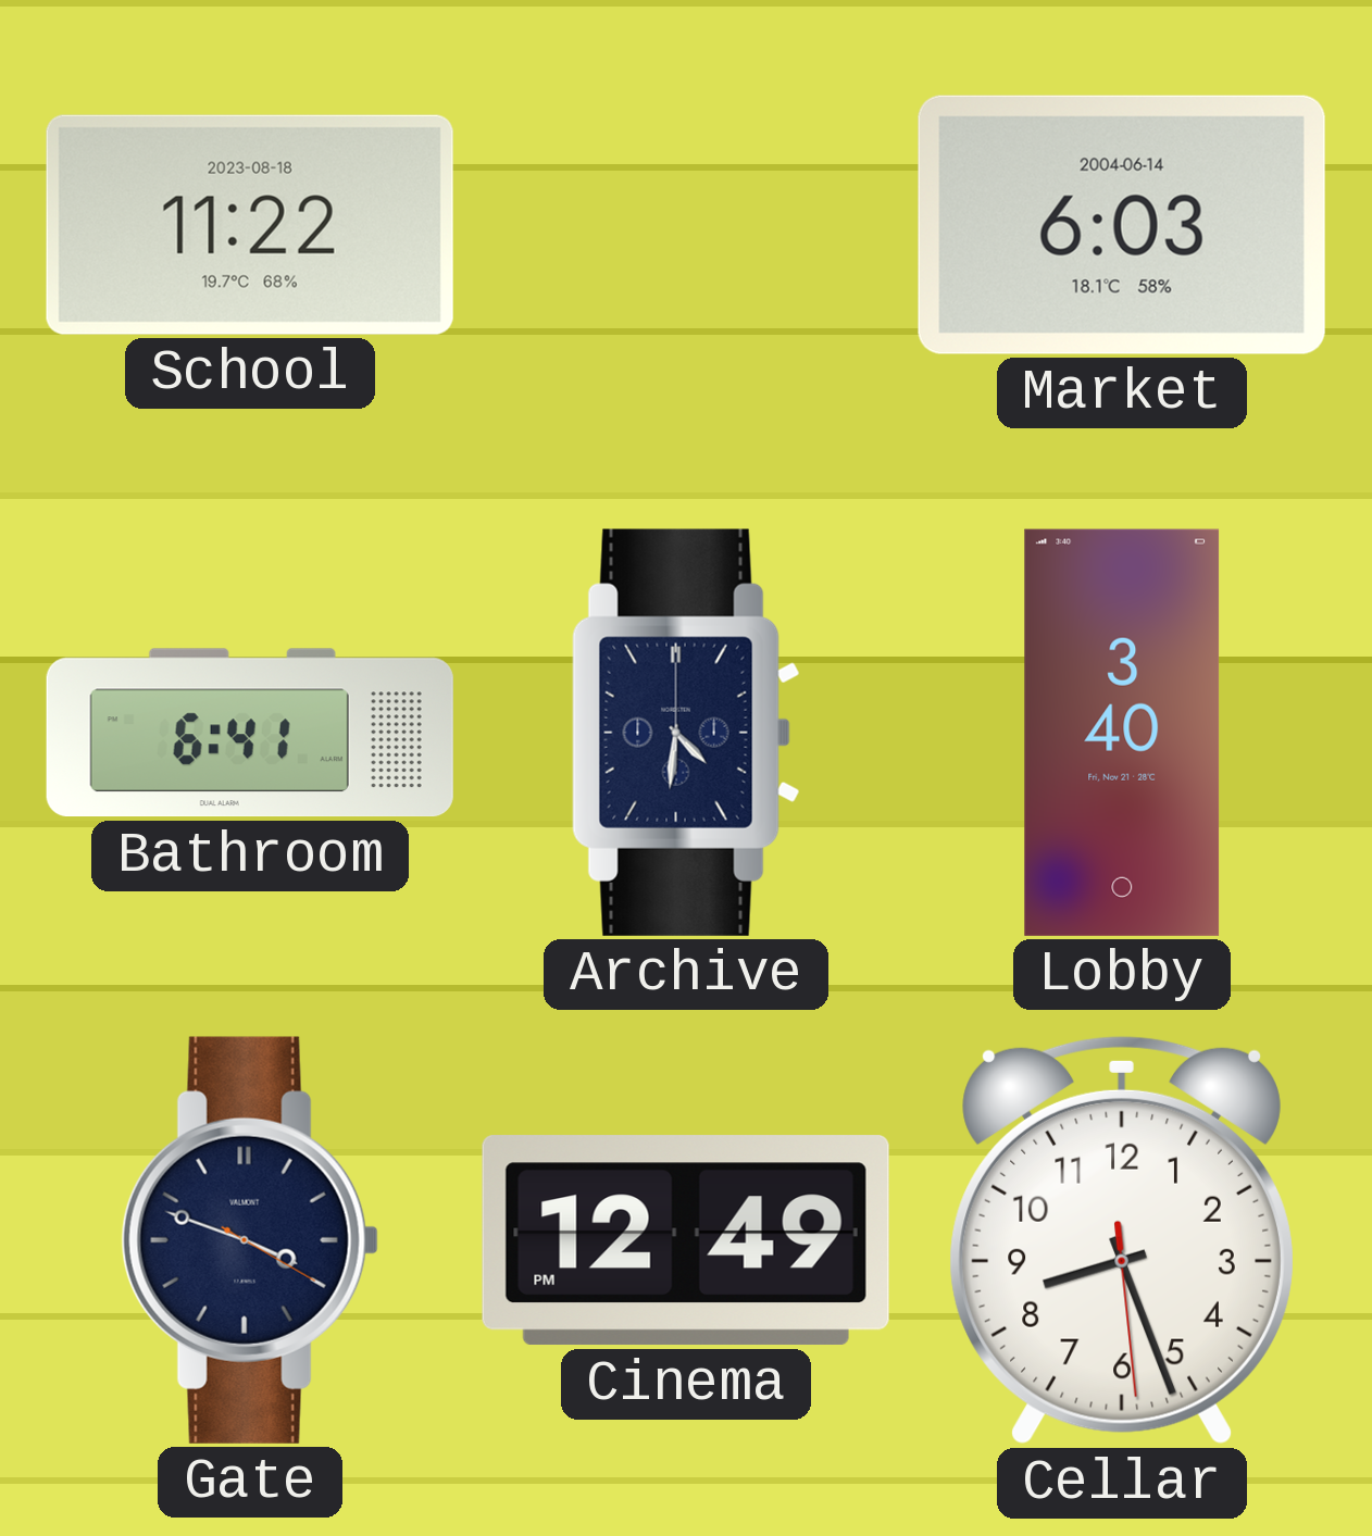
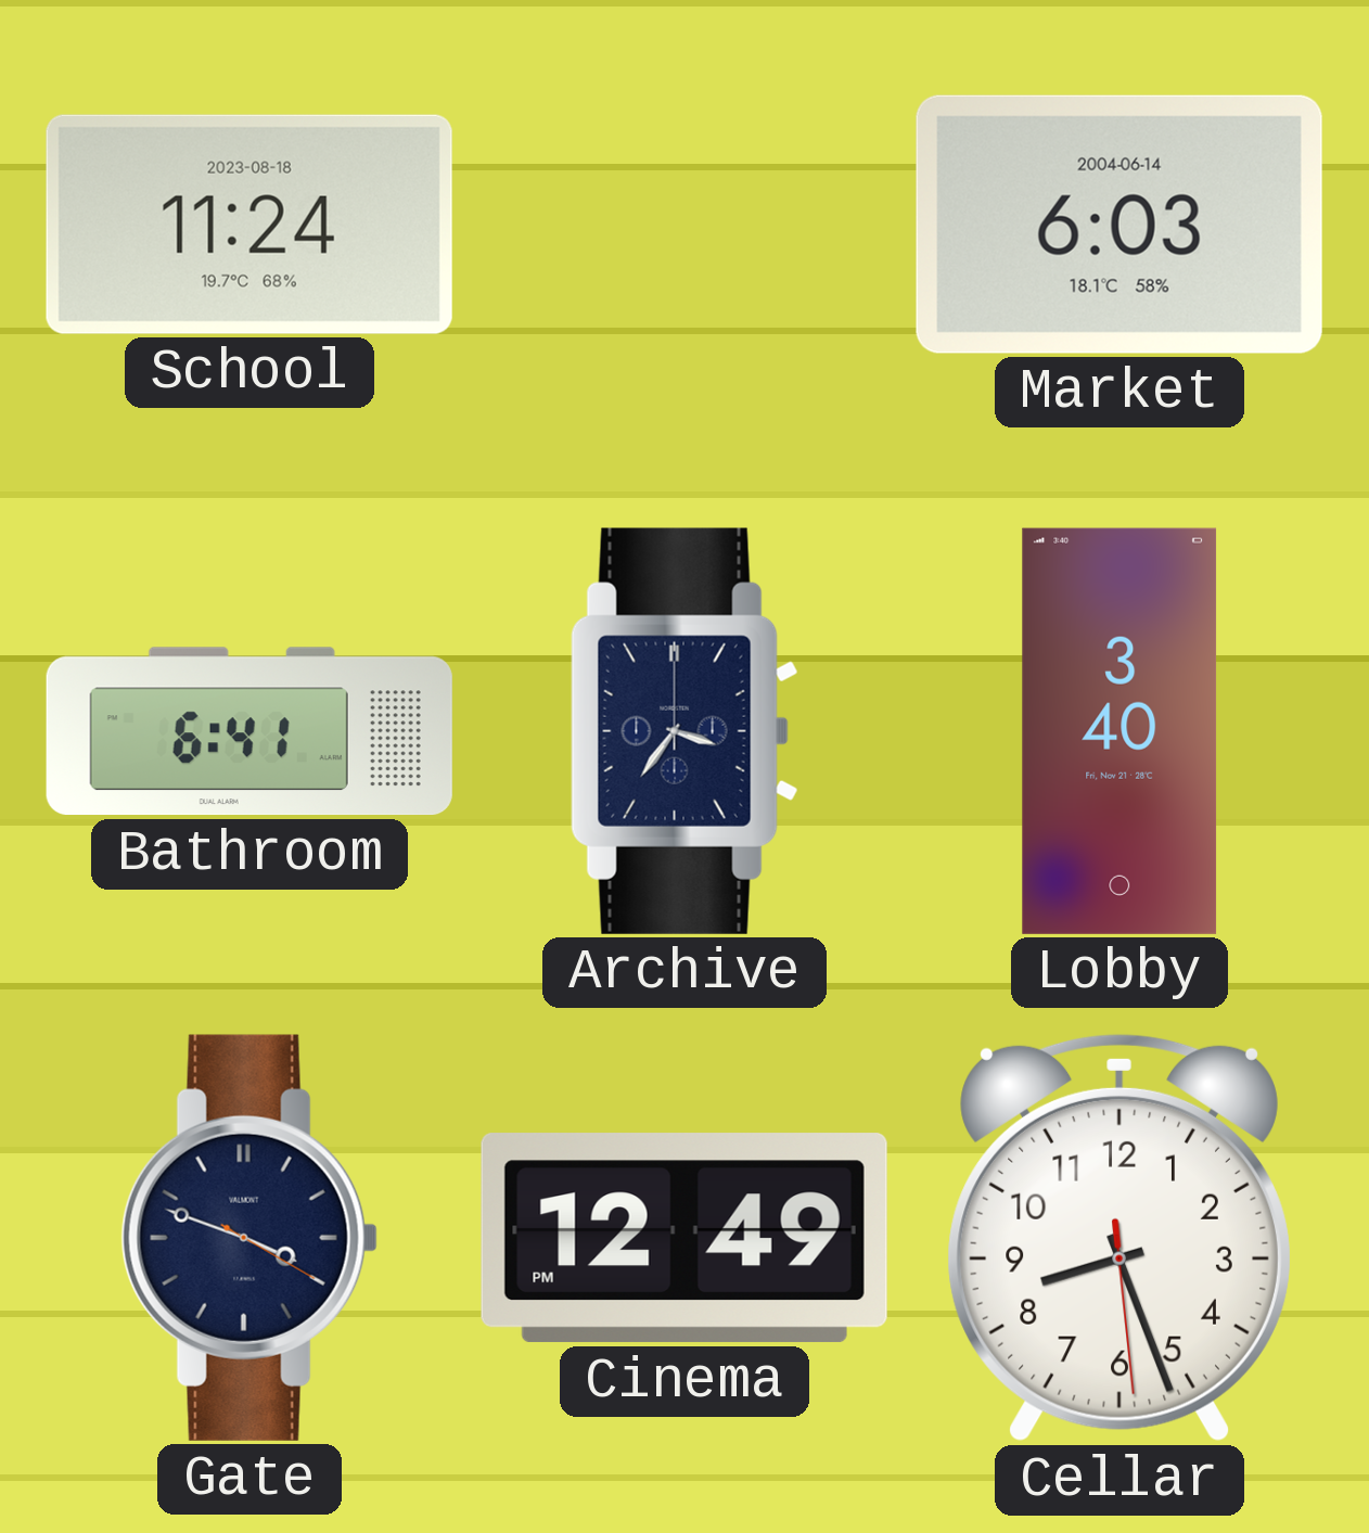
School: 11:22 -> 11:24
Archive: 4:31 -> 3:36
